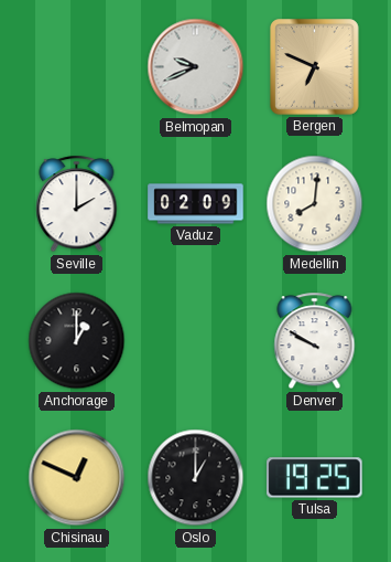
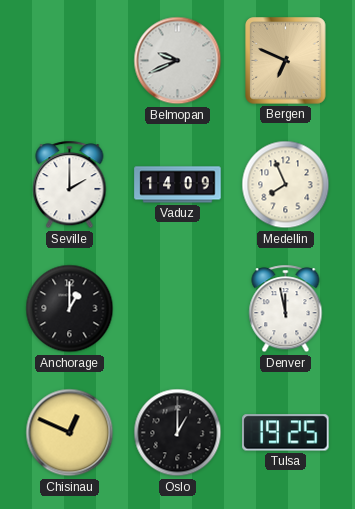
Vaduz: 02:09 -> 14:09
Medellin: 8:01 -> 7:56
Denver: 9:50 -> 11:58
